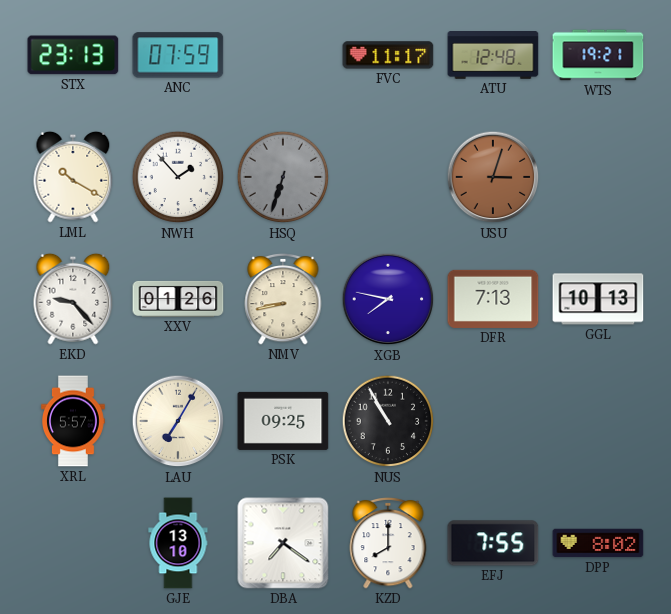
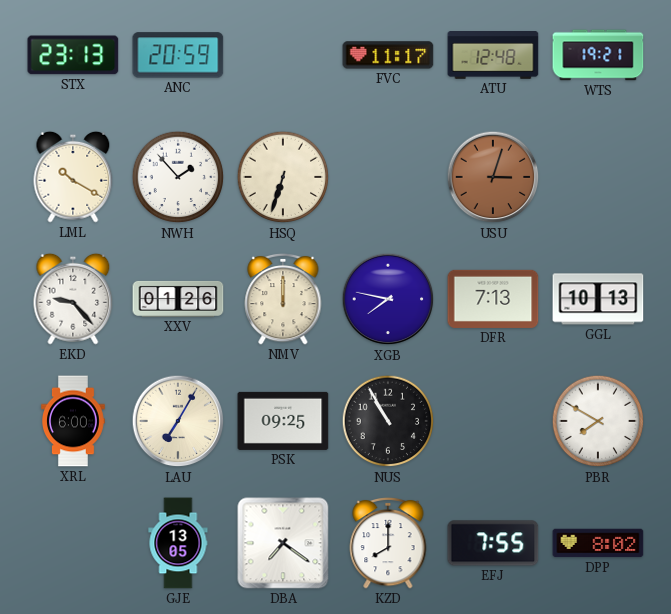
ANC: 07:59 -> 20:59
HSQ dial: grey -> cream
NMV: 8:43 -> 12:00
XRL: 5:57 -> 6:00
PBR: none -> 7:50
GJE: 13:10 -> 13:05
